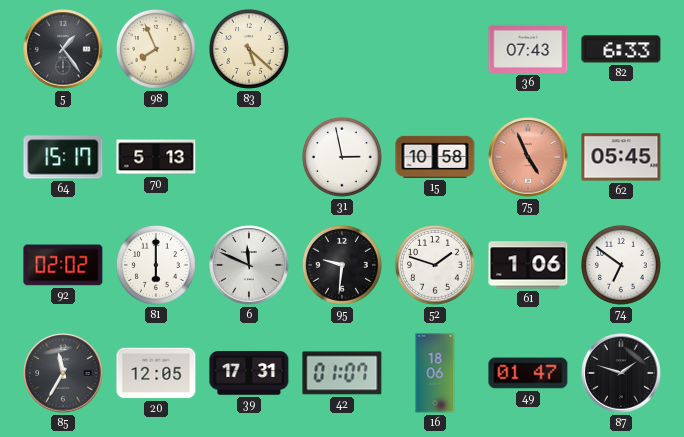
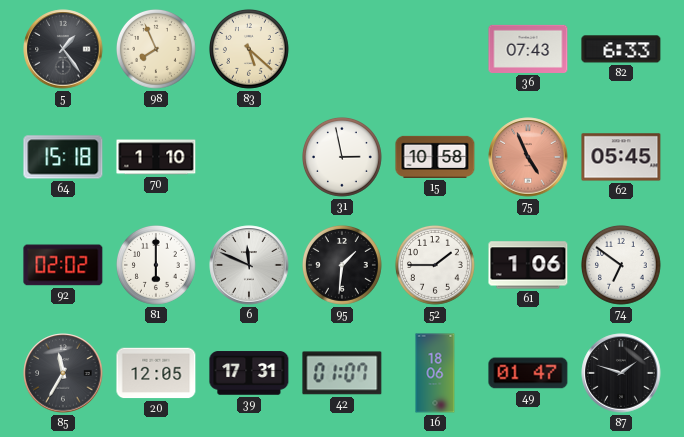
64: 15:17 -> 15:18
70: 5:13 -> 1:10
95: 9:31 -> 1:31
52: 1:48 -> 1:45
